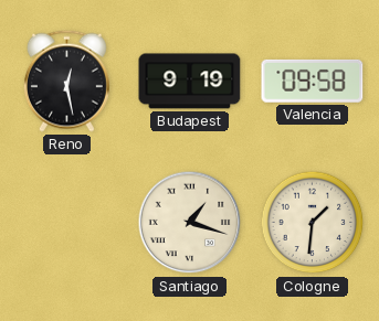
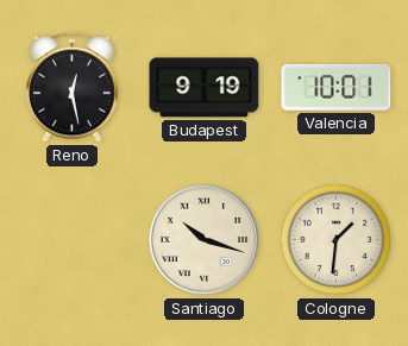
Valencia: 09:58 -> 10:01
Santiago: 1:18 -> 10:18
